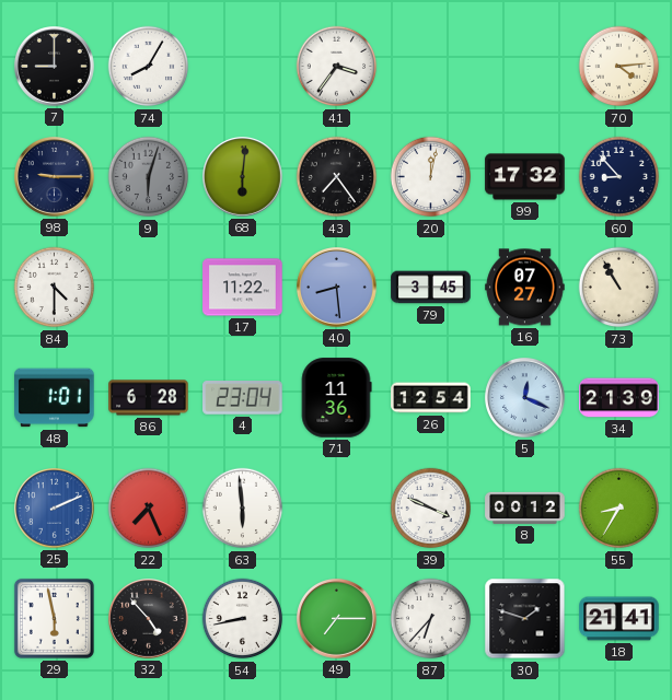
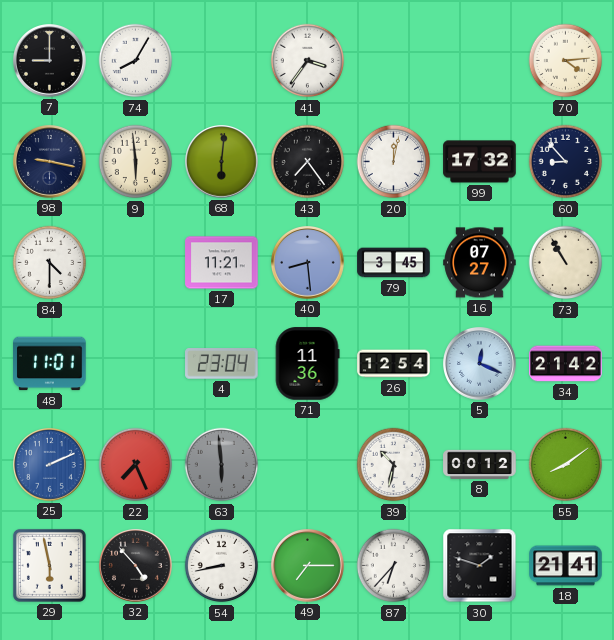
98: 9:15 -> 9:17
9: 6:03 -> 5:59
9 dial: grey -> cream
17: 11:22 -> 11:21
48: 1:01 -> 11:01
86: 6:28 -> none
34: 21:39 -> 21:42
63 dial: white -> grey
39: 3:49 -> 10:32
55: 8:35 -> 8:09
